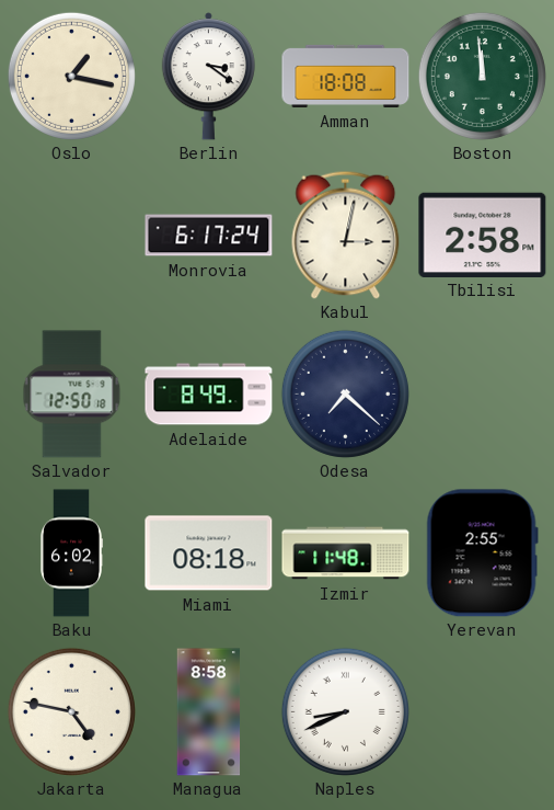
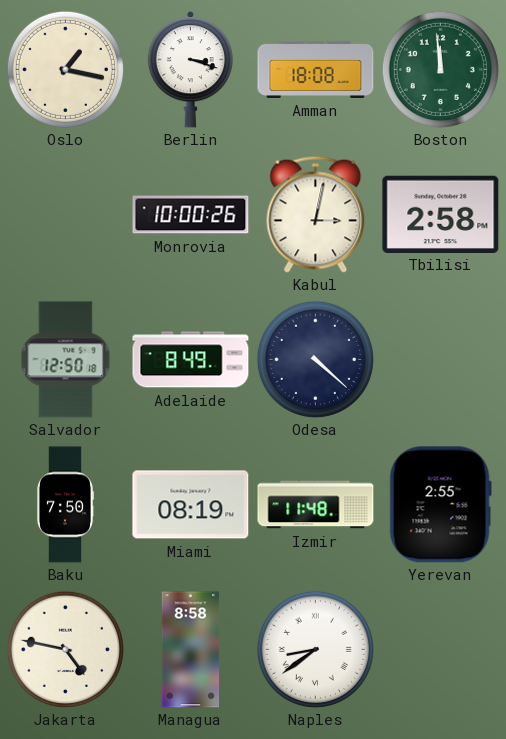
Berlin: 3:21 -> 3:18
Monrovia: 6:17 -> 10:00
Odesa: 7:22 -> 4:22
Baku: 6:02 -> 7:50
Miami: 08:18 -> 08:19
Naples: 8:41 -> 8:39
